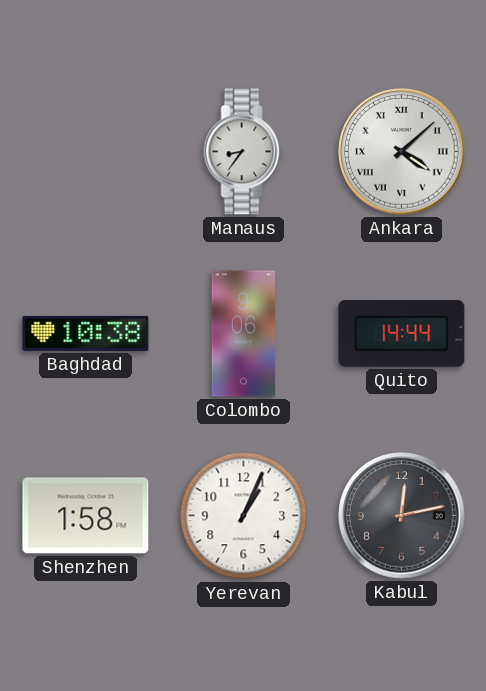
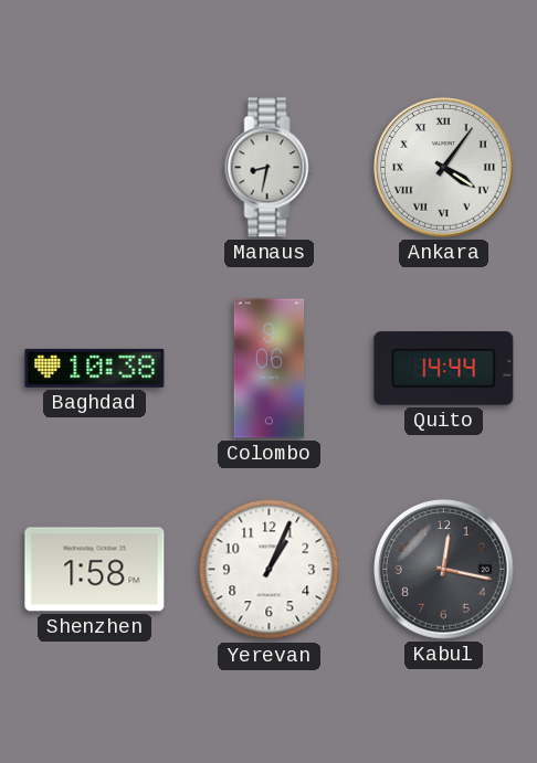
Manaus: 8:36 -> 8:32
Ankara: 4:08 -> 4:06
Kabul: 12:13 -> 12:17
